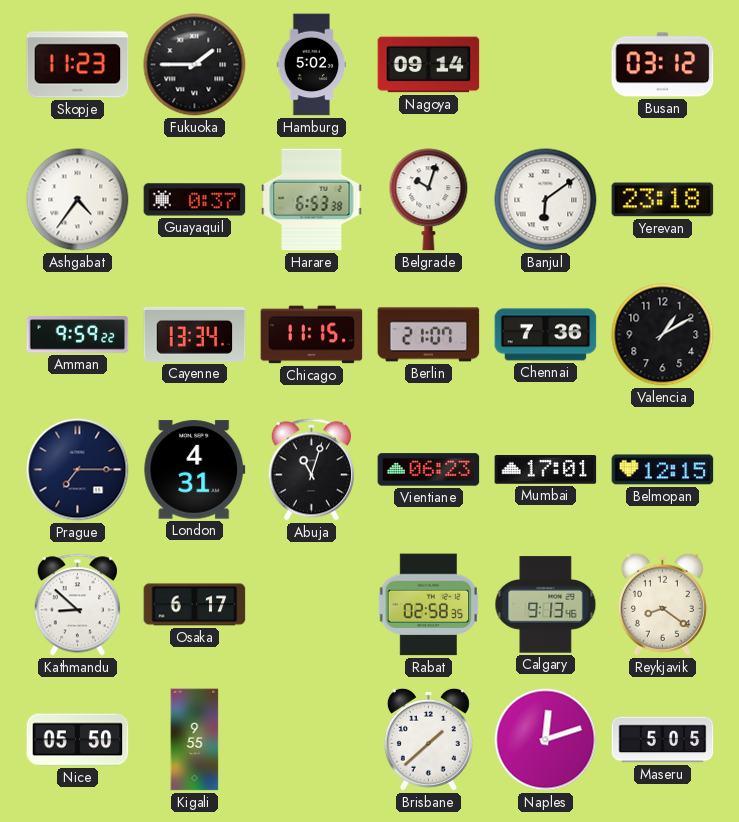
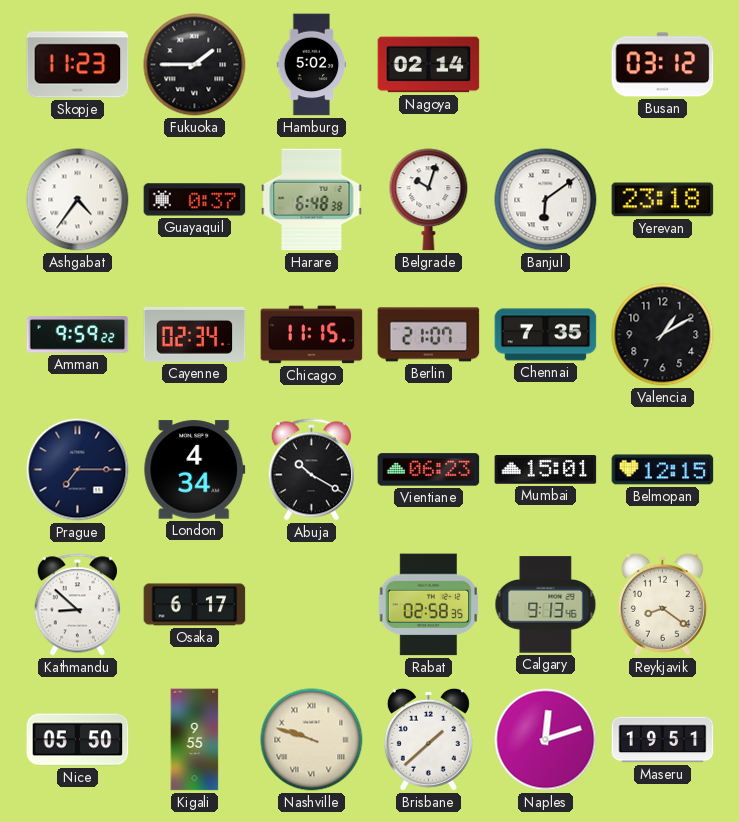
Nagoya: 09:14 -> 02:14
Harare: 6:53 -> 6:48
Cayenne: 13:34 -> 02:34
Chennai: 7:36 -> 7:35
London: 4:31 -> 4:34
Abuja: 11:03 -> 10:20
Mumbai: 17:01 -> 15:01
Nashville: none -> 9:48
Maseru: 5:05 -> 19:51
